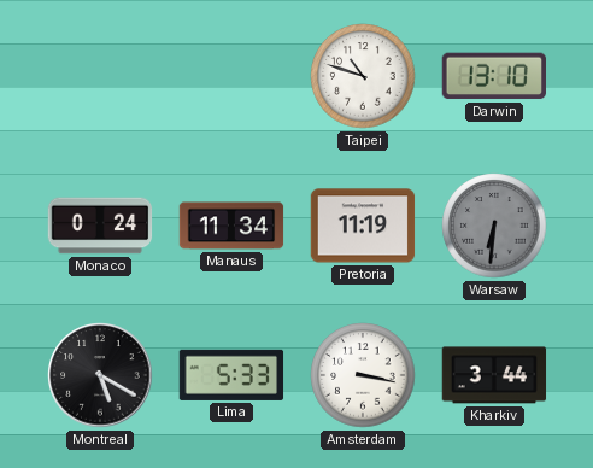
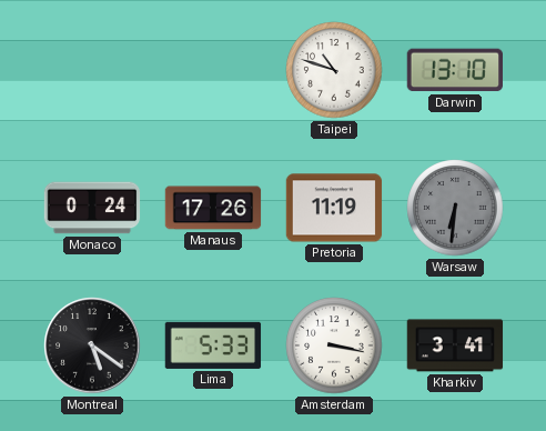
Manaus: 11:34 -> 17:26
Montreal: 5:20 -> 5:21
Kharkiv: 3:44 -> 3:41
